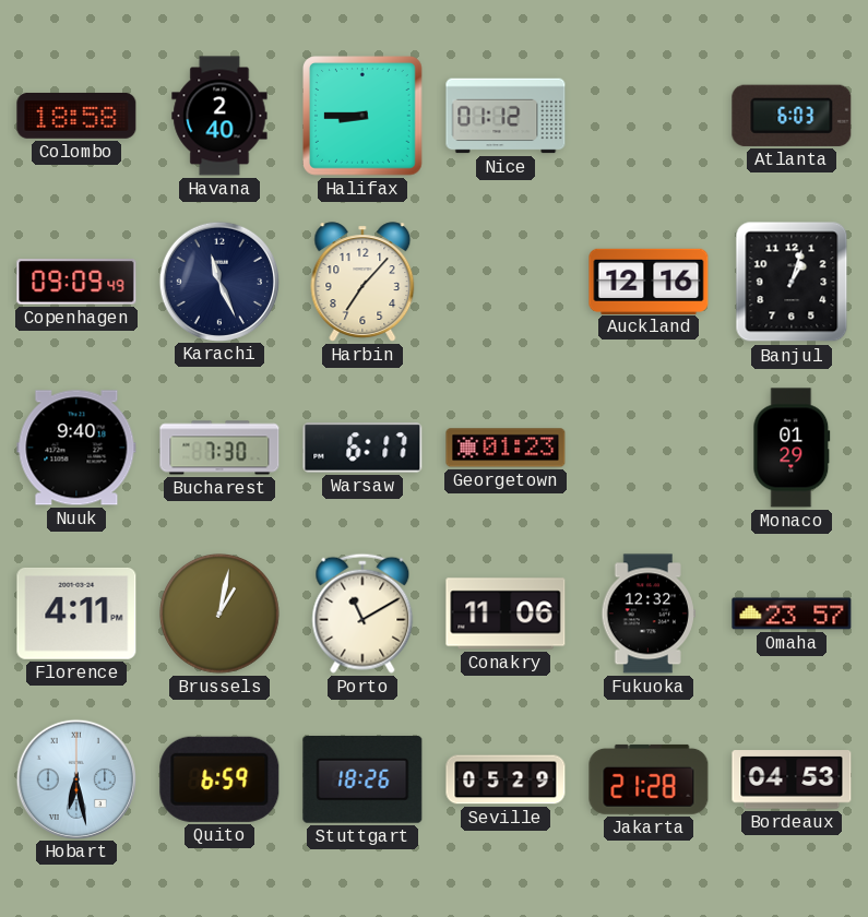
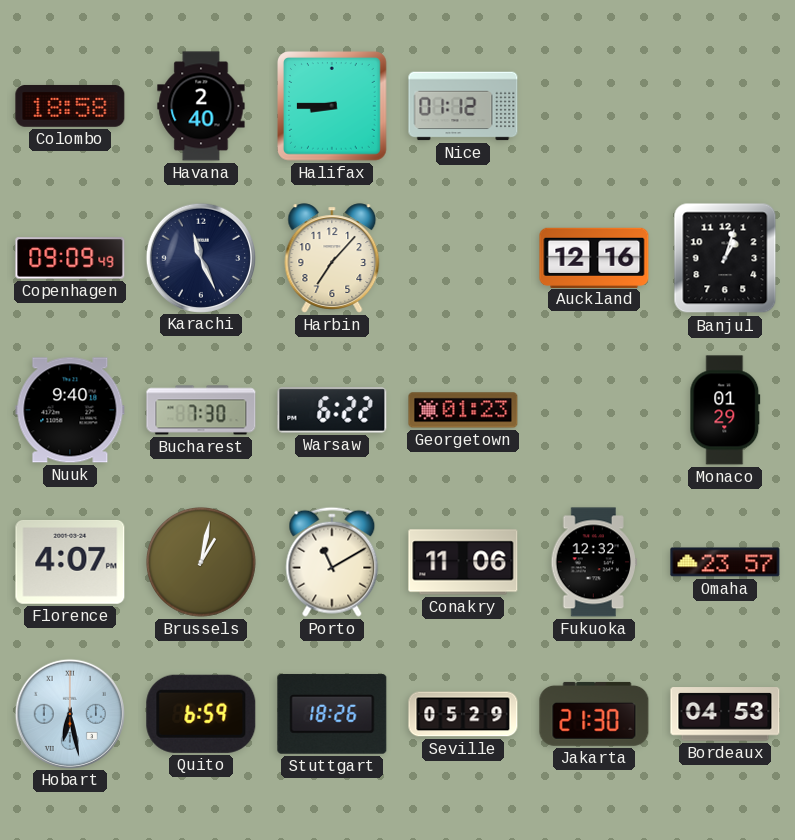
Atlanta: 6:03 -> none
Warsaw: 6:17 -> 6:22
Florence: 4:11 -> 4:07
Jakarta: 21:28 -> 21:30
